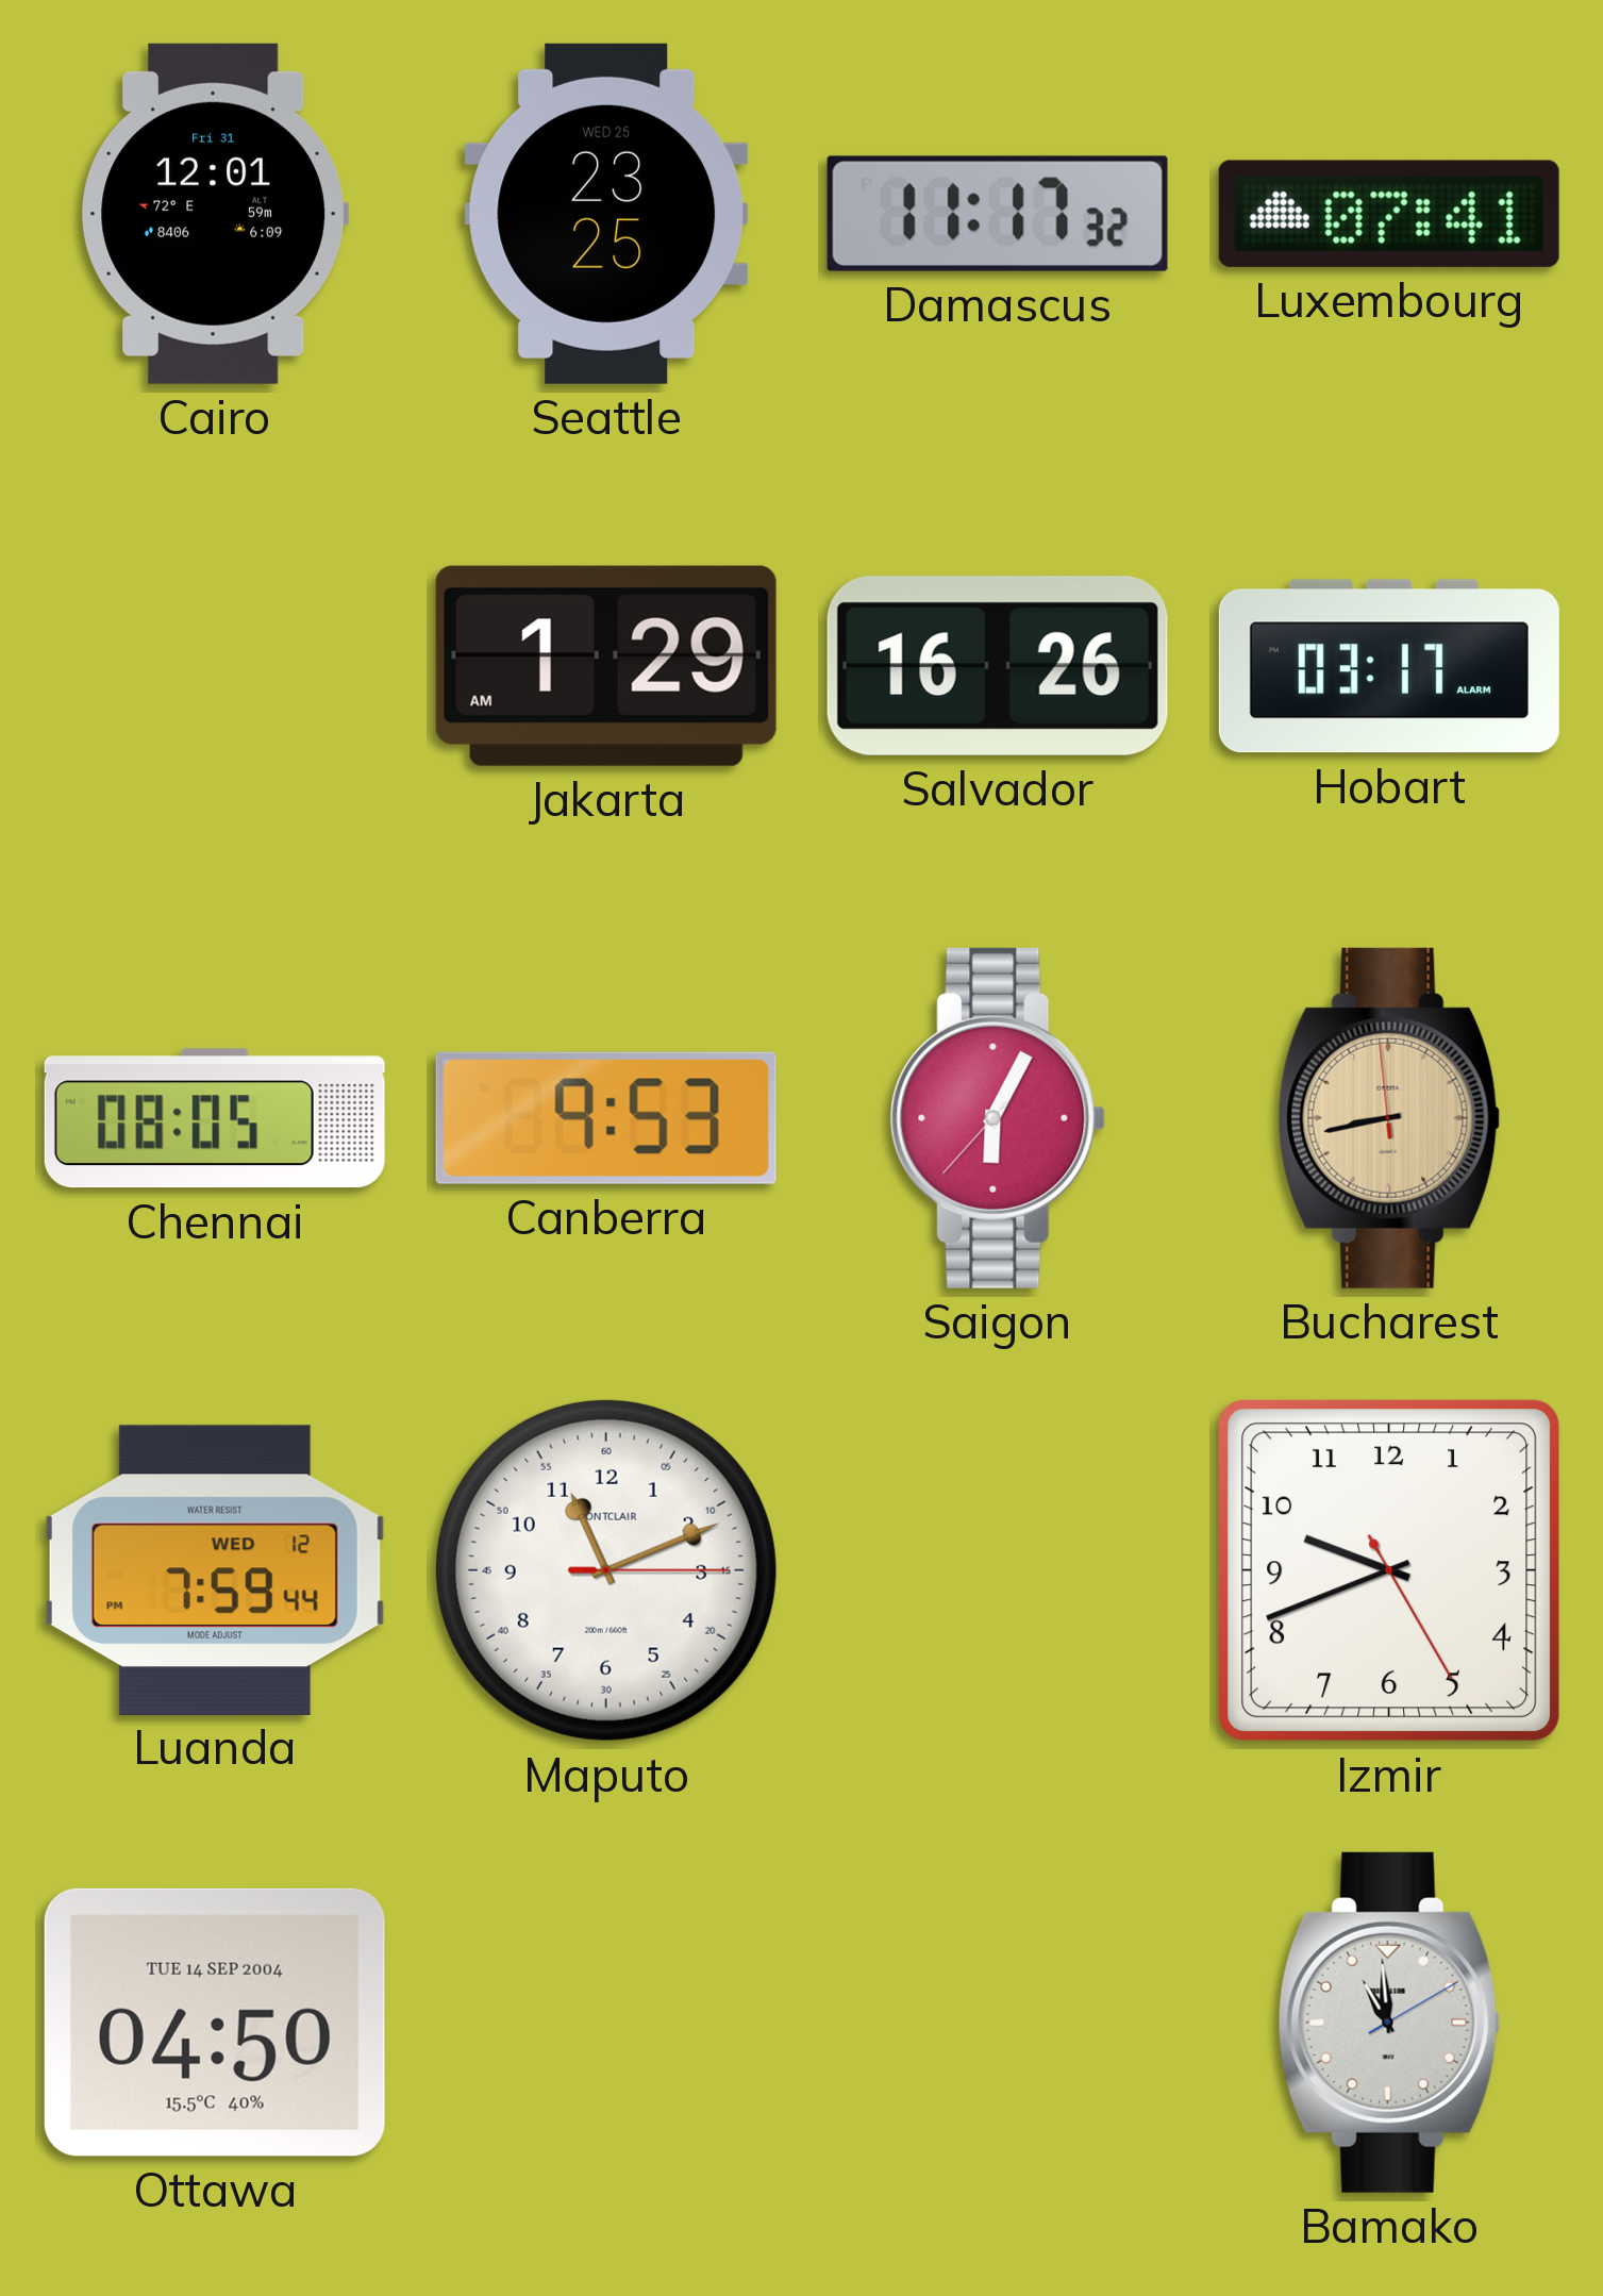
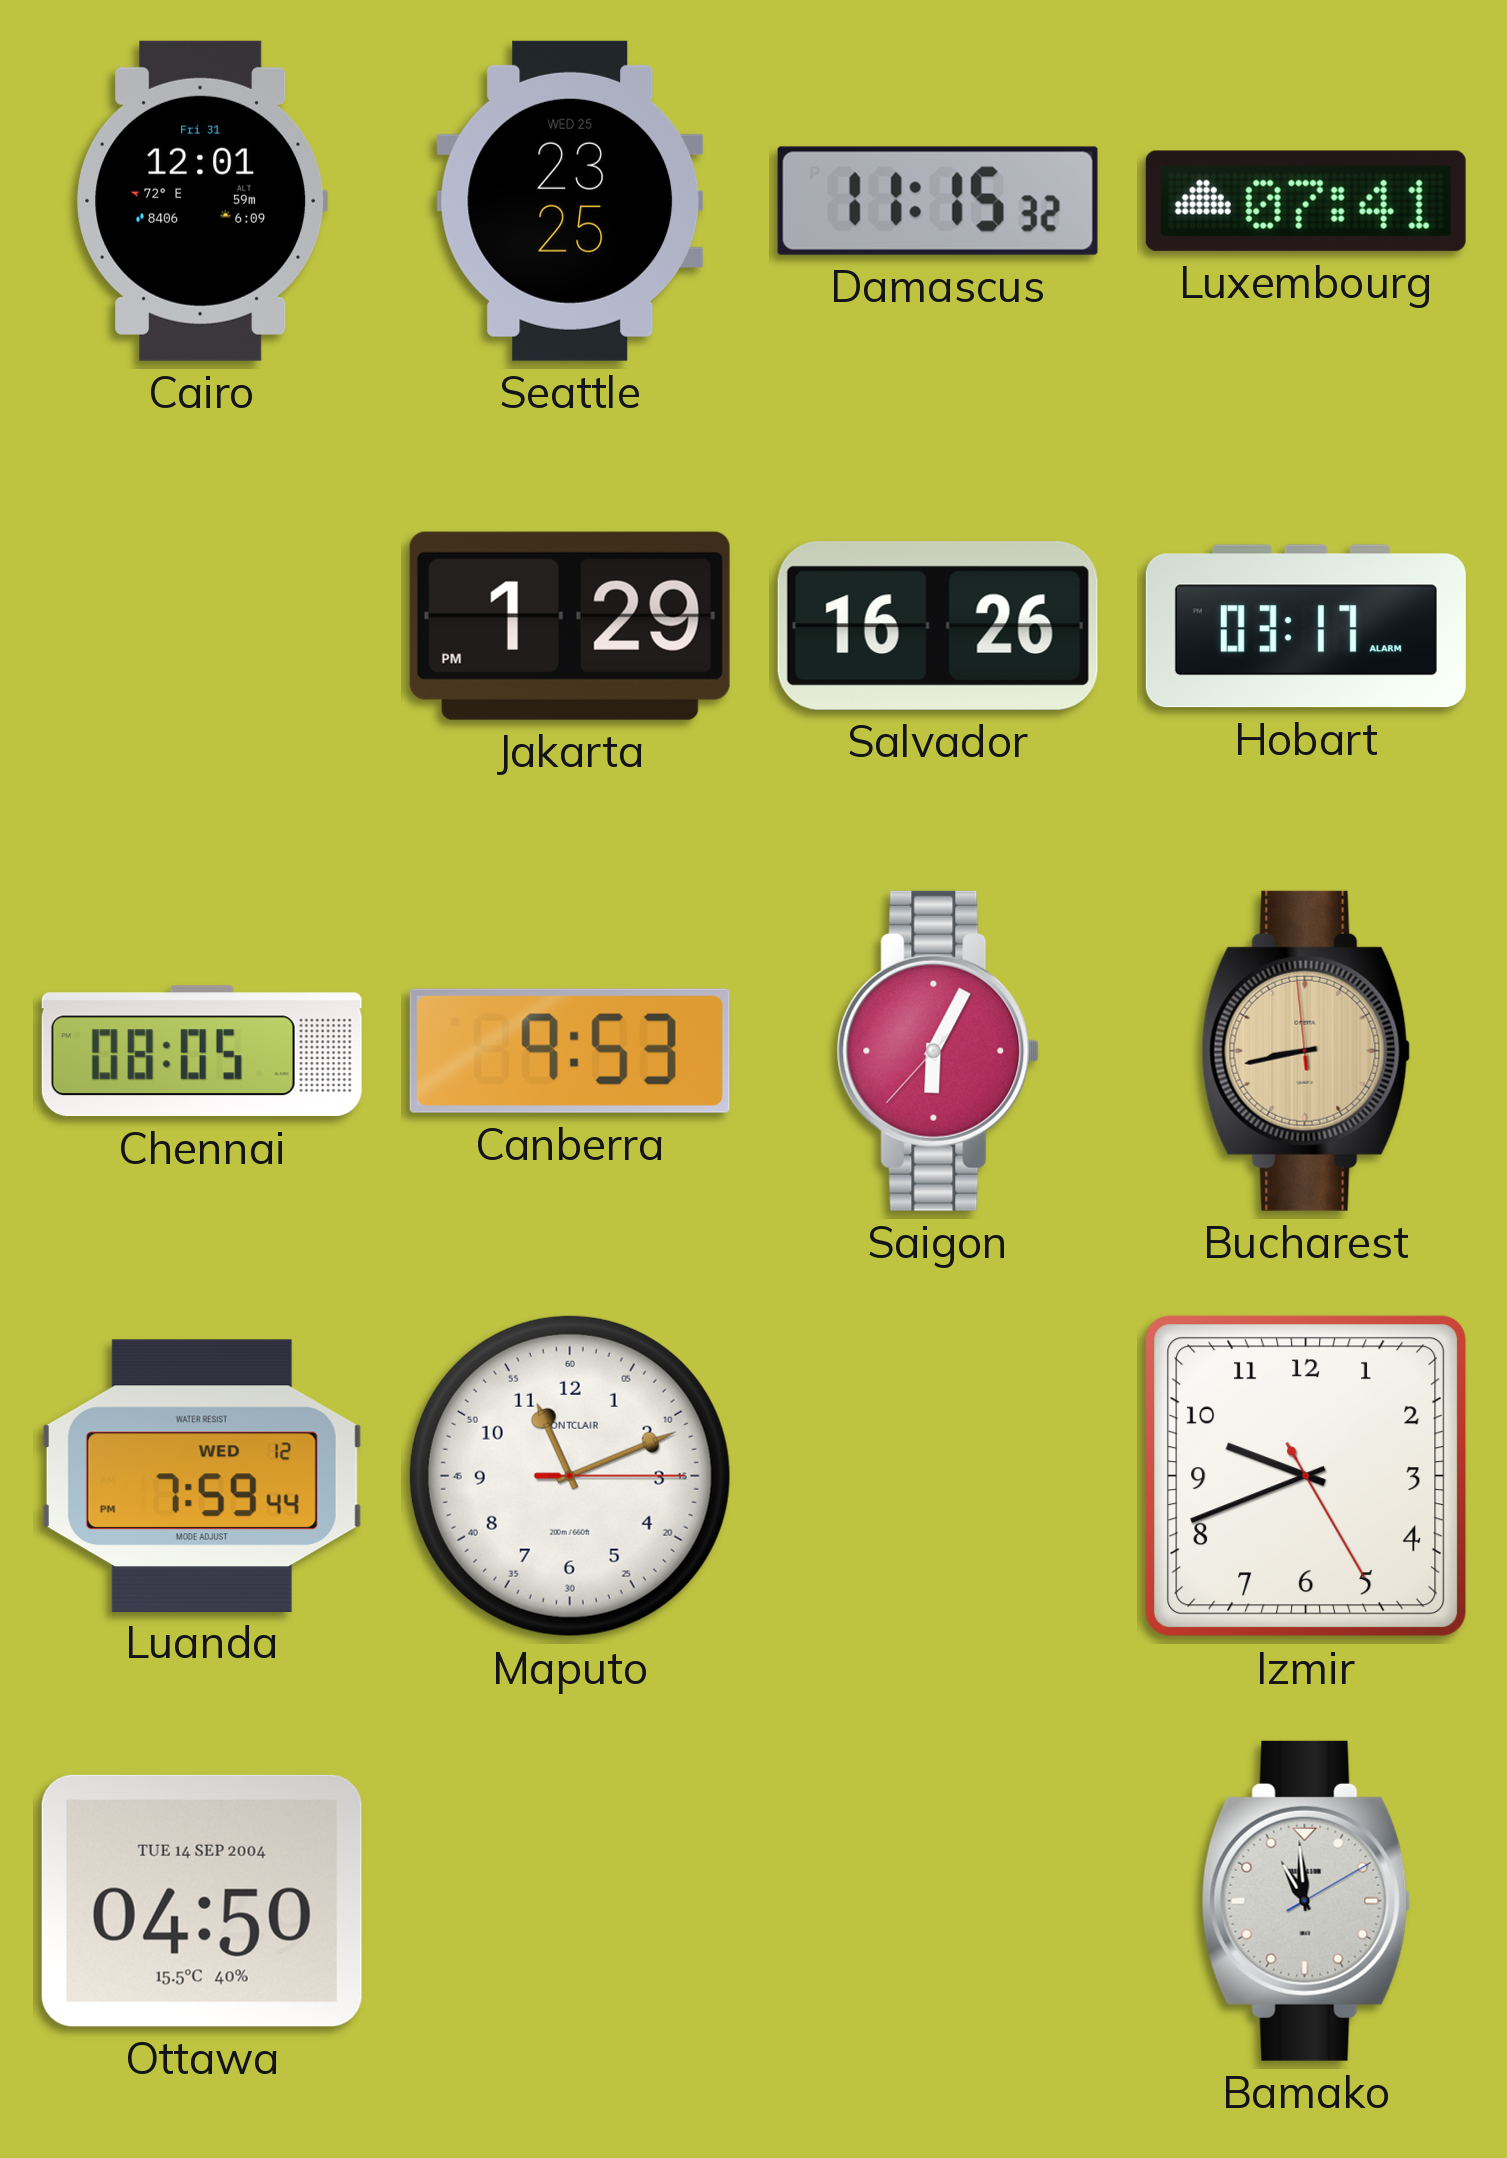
Damascus: 11:17 -> 11:15
Jakarta: 1:29 AM -> 1:29 PM
